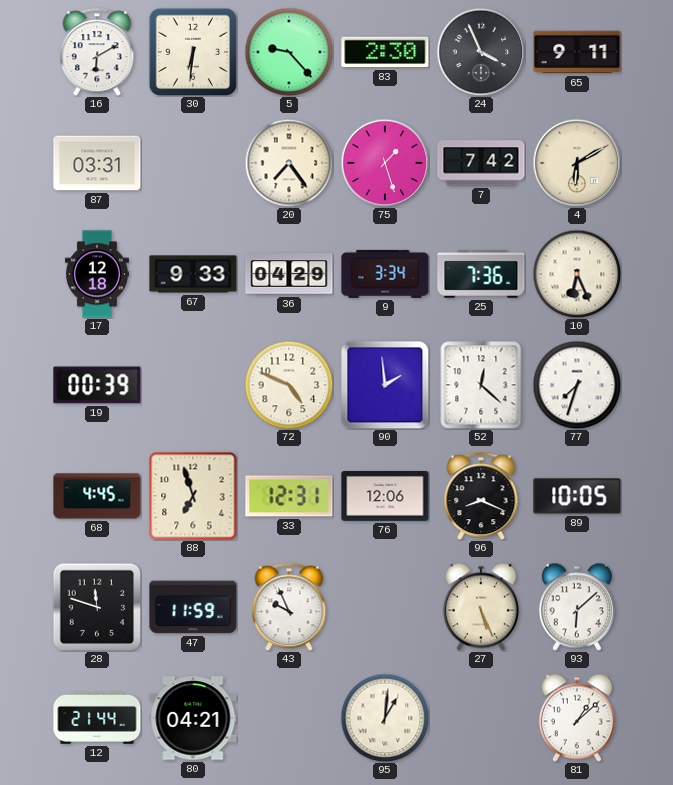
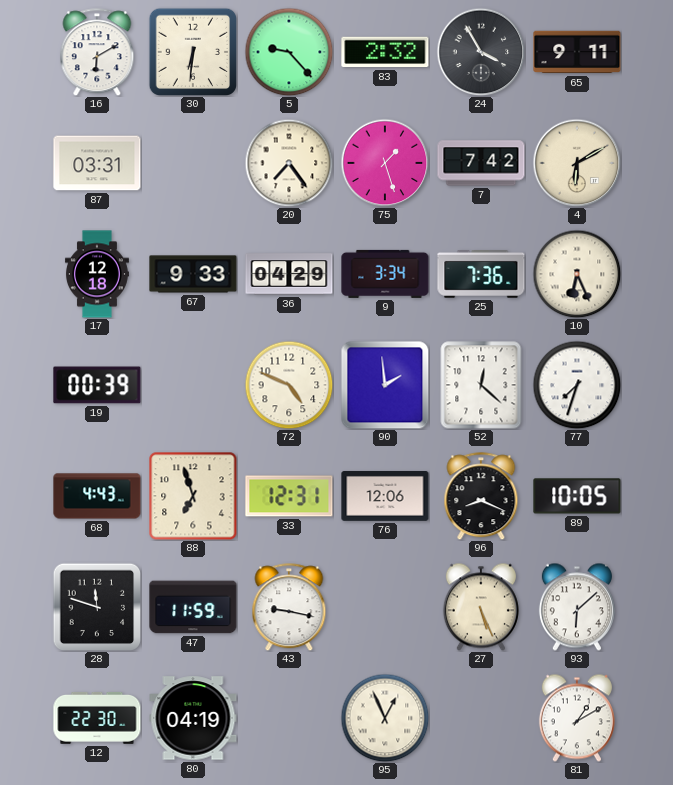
83: 2:30 -> 2:32
24: 3:56 -> 3:55
68: 4:45 -> 4:43
43: 9:56 -> 9:17
12: 21:44 -> 22:30
80: 04:21 -> 04:19
95: 1:01 -> 12:56
81: 1:08 -> 1:10
